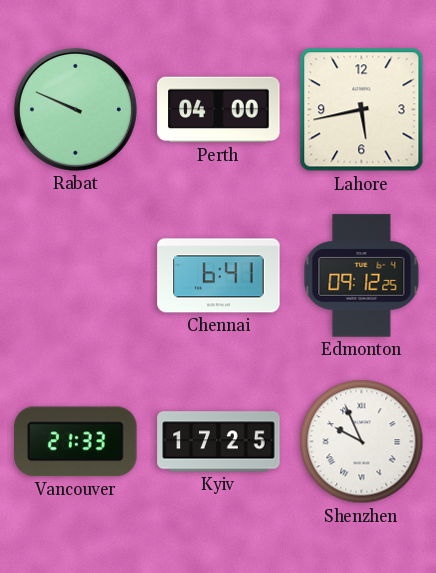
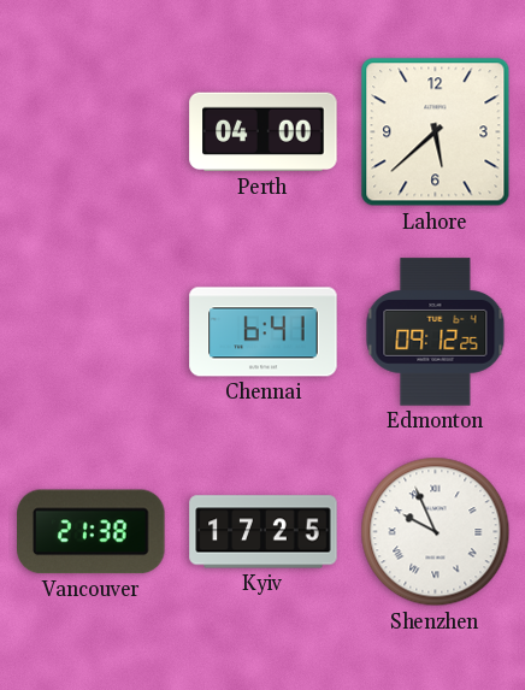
Rabat: 9:49 -> none
Lahore: 5:43 -> 5:38
Vancouver: 21:33 -> 21:38
